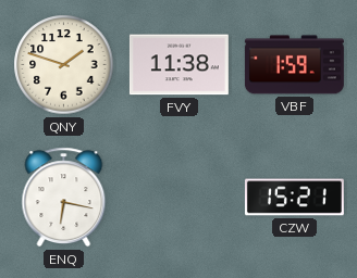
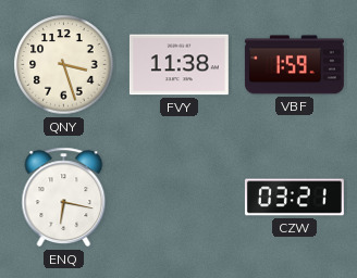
QNY: 1:48 -> 3:27
CZW: 15:21 -> 03:21
